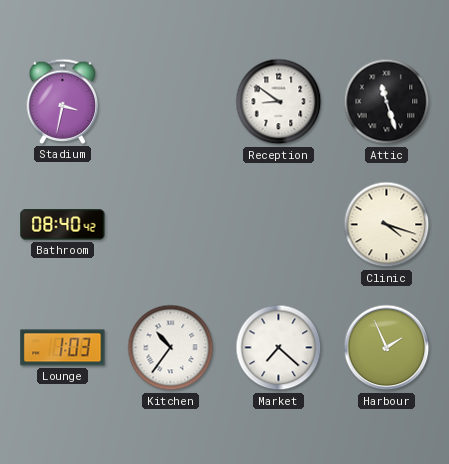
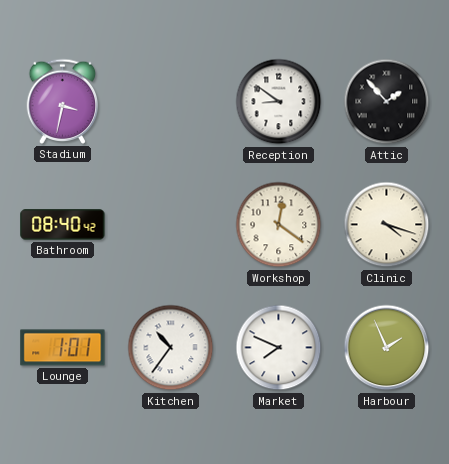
Attic: 11:27 -> 1:53
Workshop: none -> 12:21
Lounge: 1:03 -> 1:01
Market: 7:22 -> 7:49
